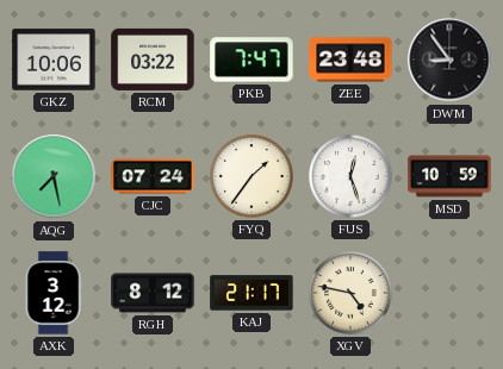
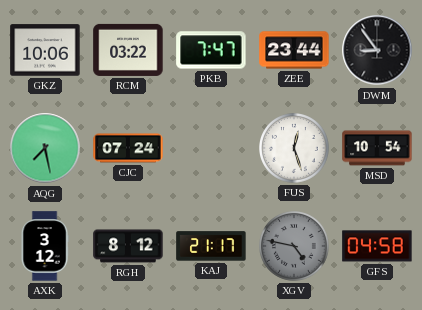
ZEE: 23:48 -> 23:44
FYQ: 1:36 -> none
MSD: 10:59 -> 10:54
XGV dial: cream -> grey
GFS: none -> 04:58
